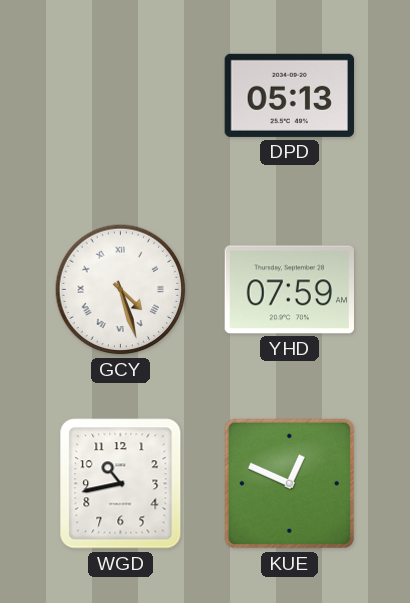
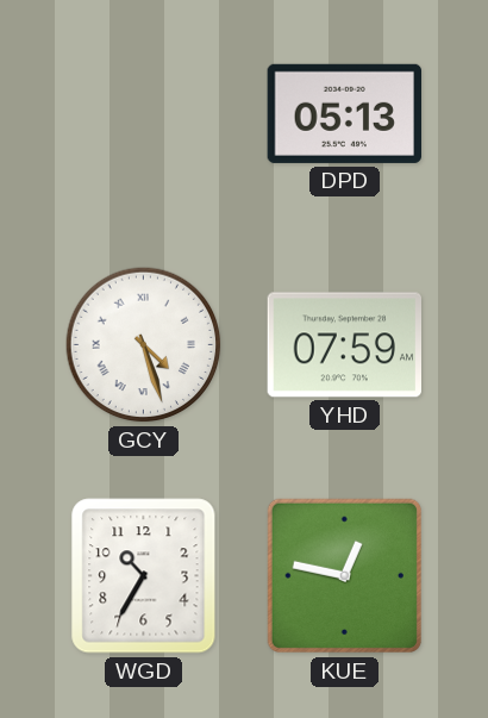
WGD: 10:43 -> 10:35
KUE: 12:49 -> 12:47
